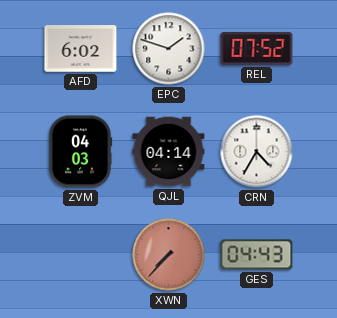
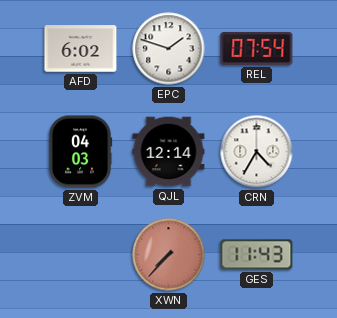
REL: 07:52 -> 07:54
QJL: 04:14 -> 12:14
GES: 04:43 -> 11:43
